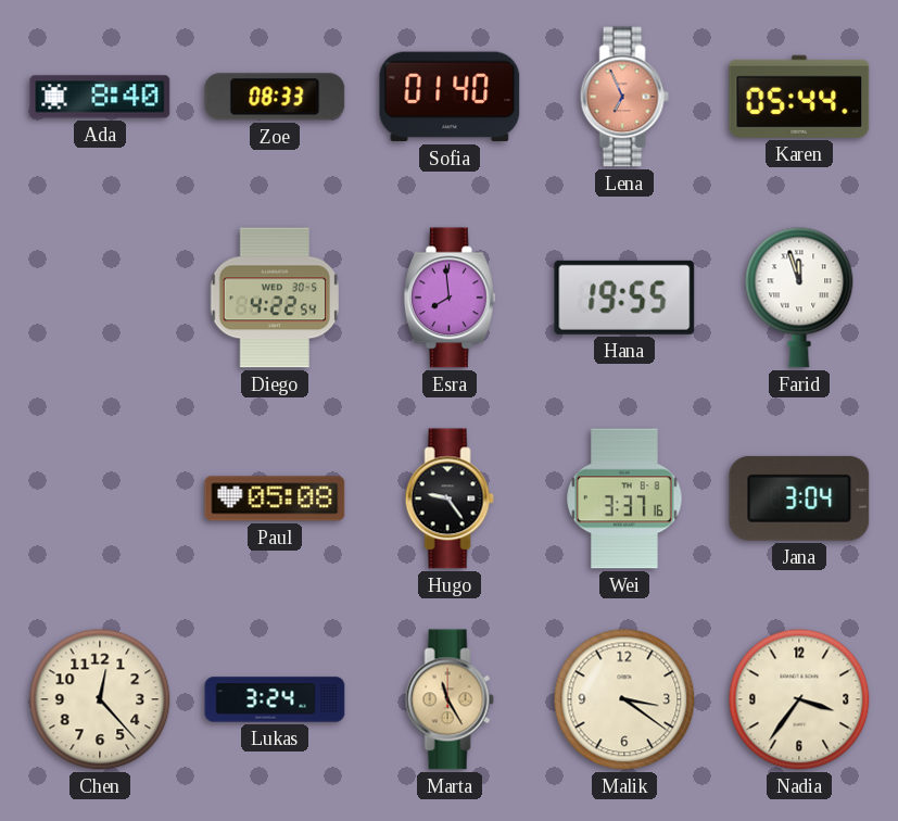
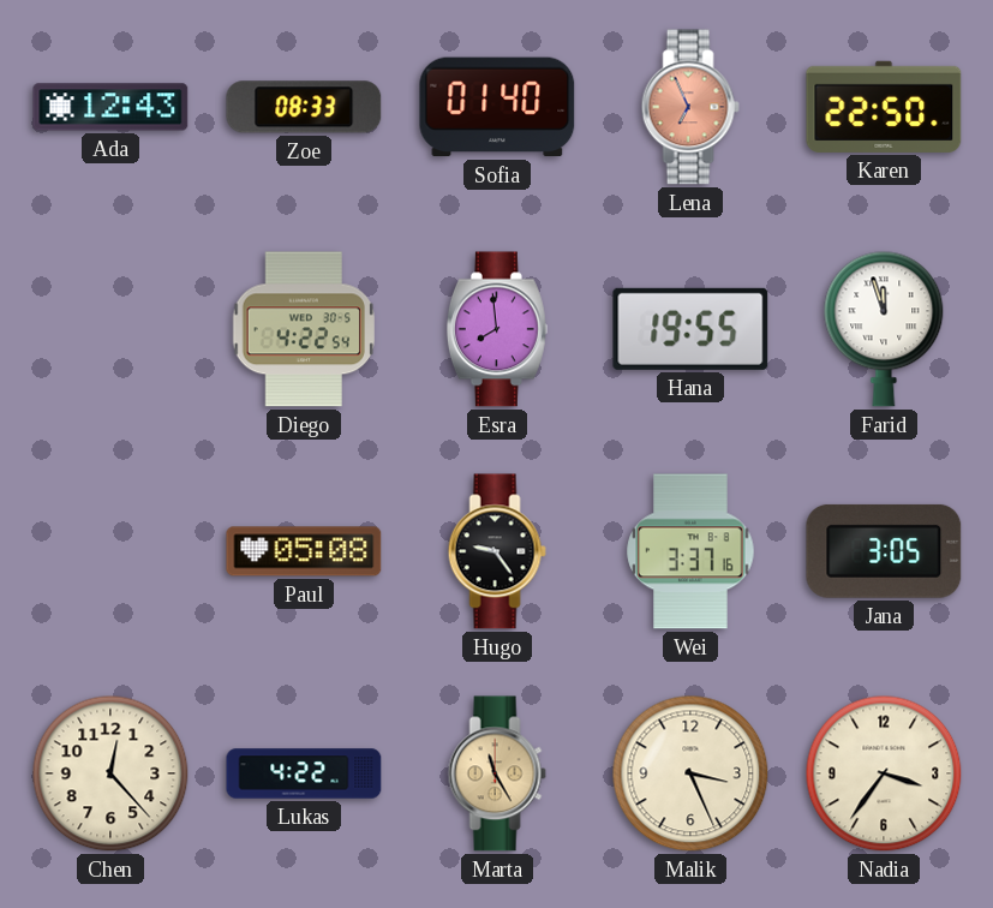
Ada: 8:40 -> 12:43
Karen: 05:44 -> 22:50
Jana: 3:04 -> 3:05
Lukas: 3:24 -> 4:22
Malik: 3:21 -> 3:26
